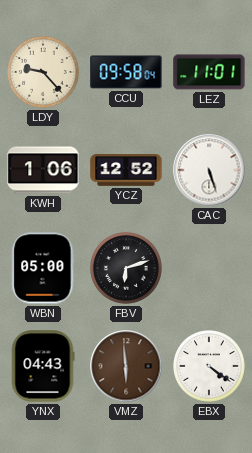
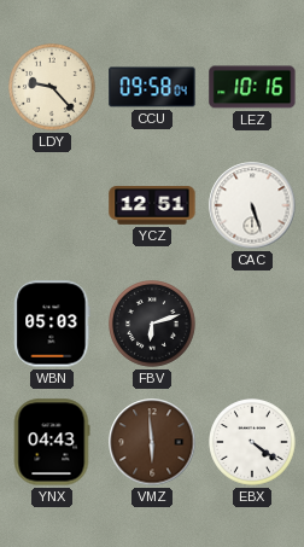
LEZ: 11:01 -> 10:16
KWH: 1:06 -> none
YCZ: 12:52 -> 12:51
WBN: 05:00 -> 05:03
